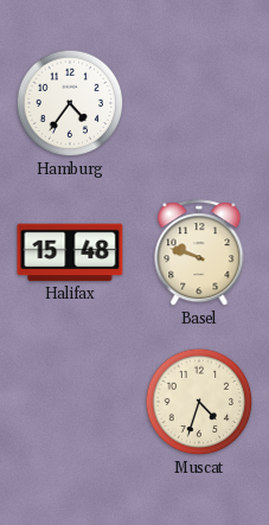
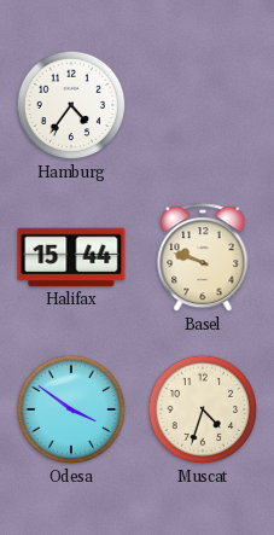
Halifax: 15:48 -> 15:44
Odesa: none -> 3:51
